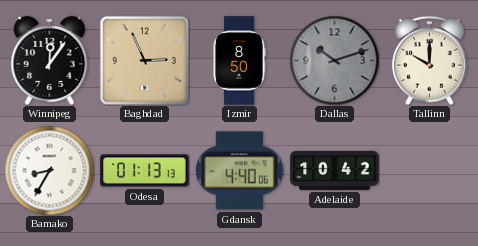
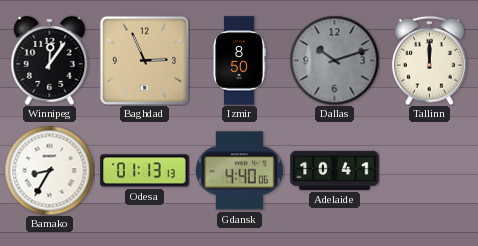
Tallinn: 10:00 -> 12:00
Adelaide: 10:42 -> 10:41
